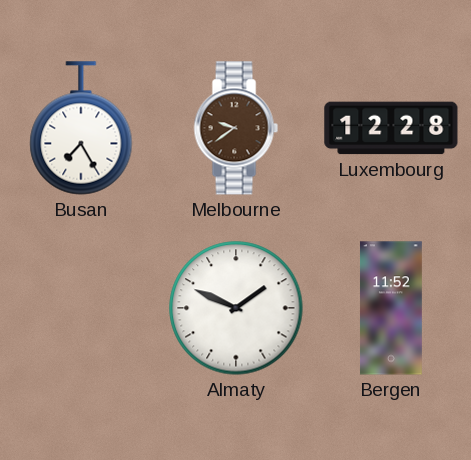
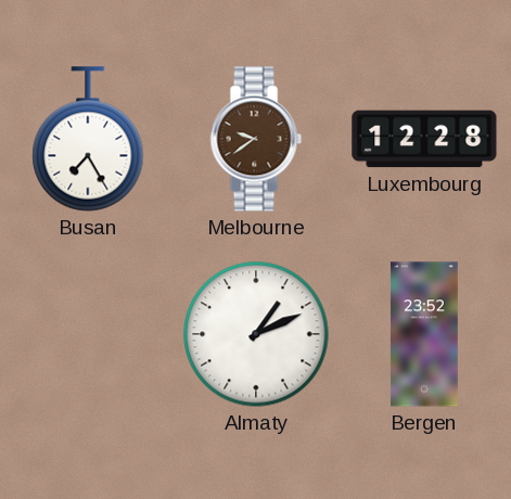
Almaty: 1:49 -> 1:11
Bergen: 11:52 -> 23:52
